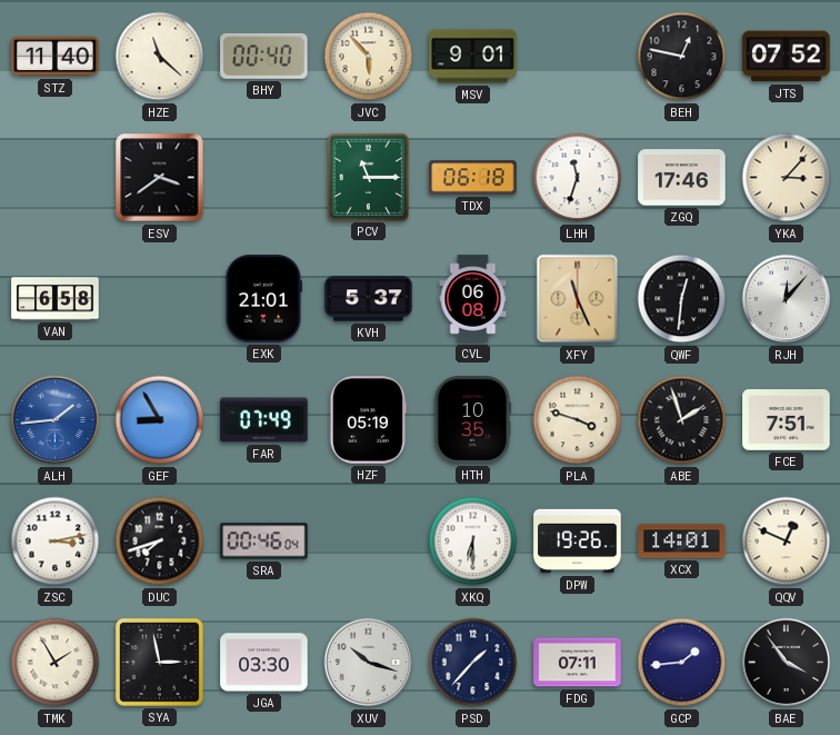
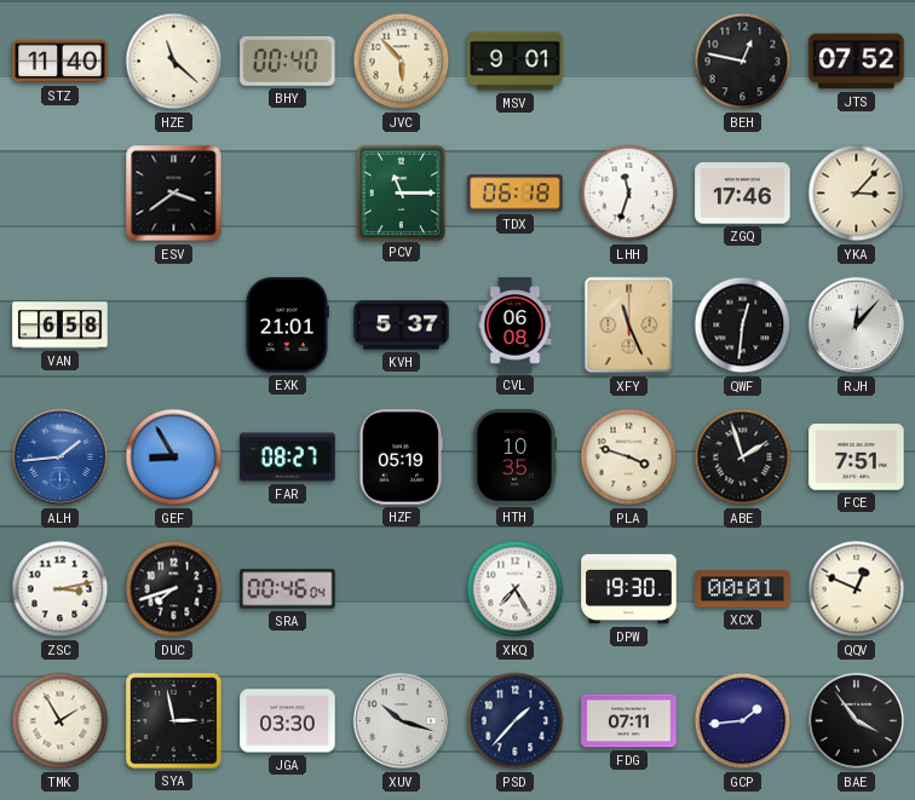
FAR: 07:49 -> 08:27
XKQ: 6:30 -> 7:25
DPW: 19:26 -> 19:30
XCX: 14:01 -> 00:01
